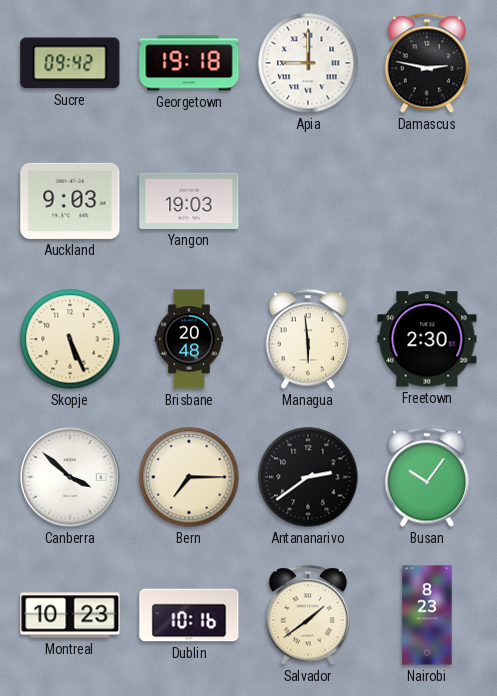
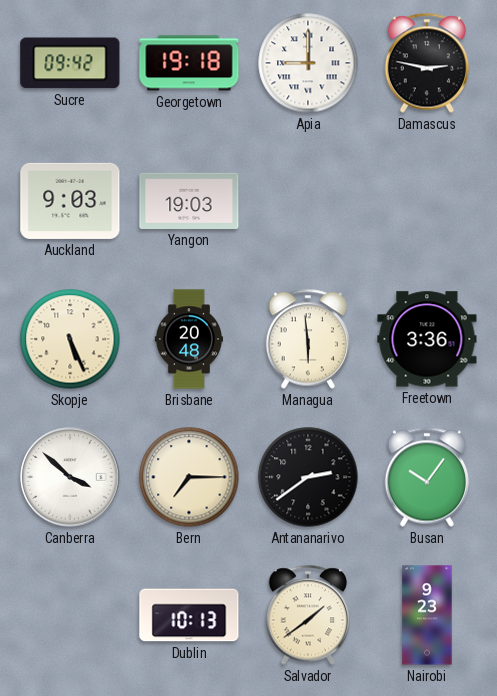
Freetown: 2:30 -> 3:36
Montreal: 10:23 -> none
Dublin: 10:16 -> 10:13
Nairobi: 8:23 -> 9:23
